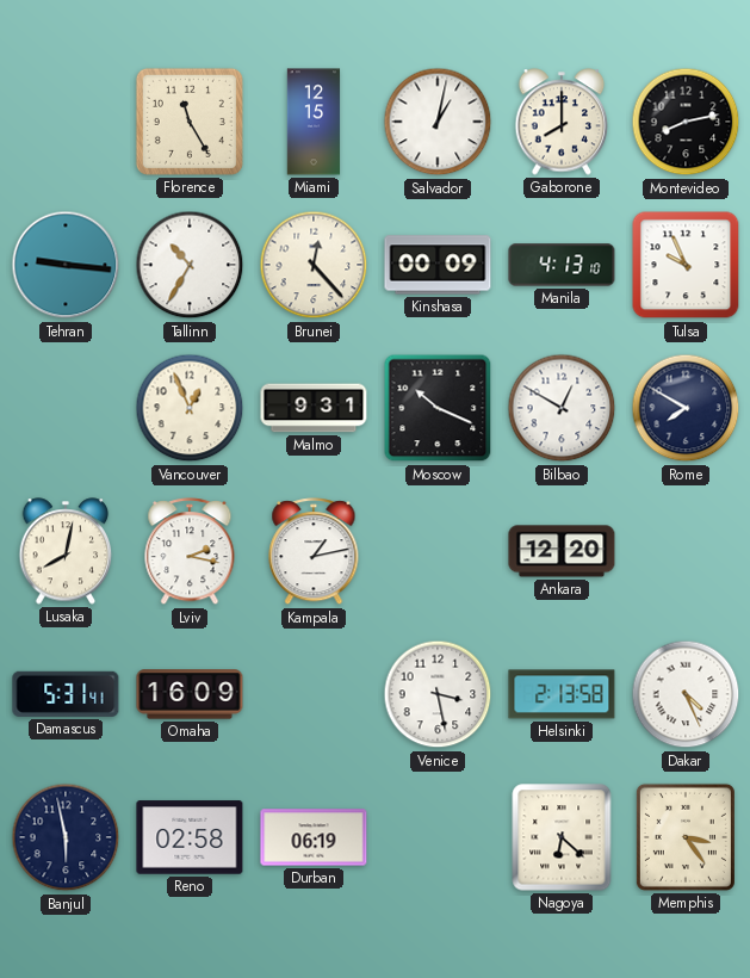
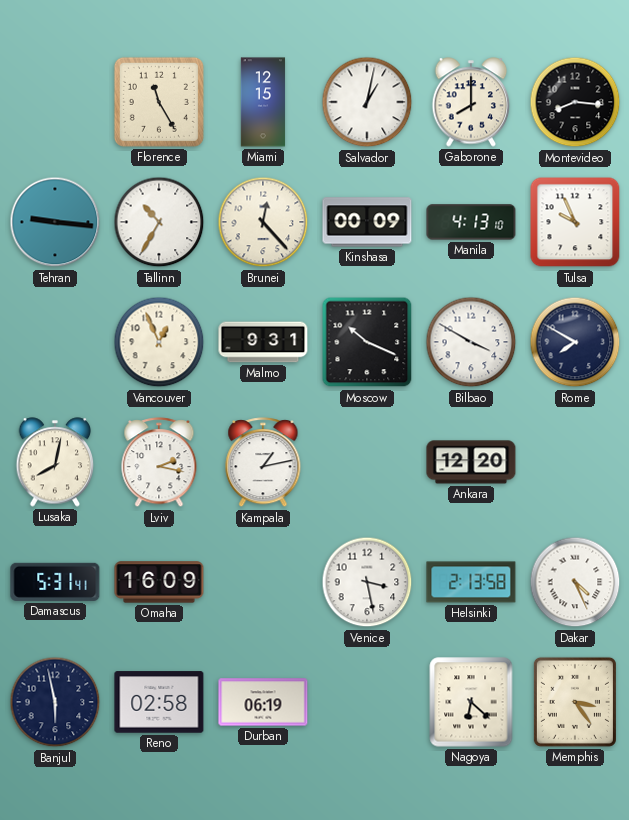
Montevideo: 8:13 -> 8:16
Bilbao: 12:50 -> 3:50
